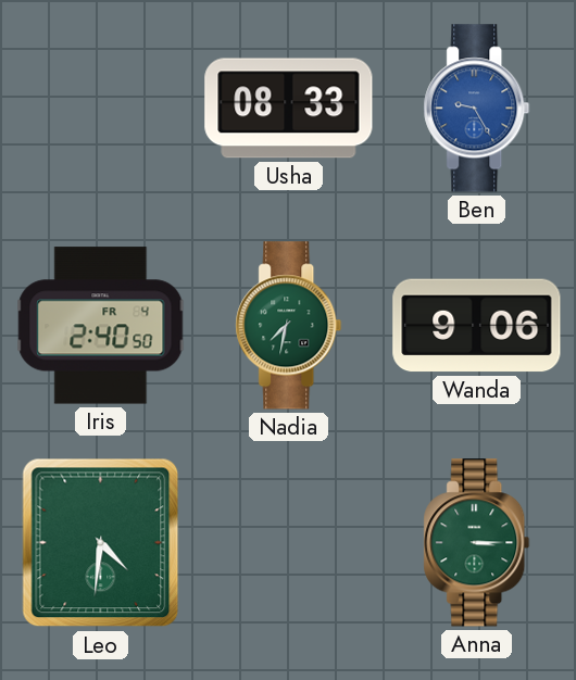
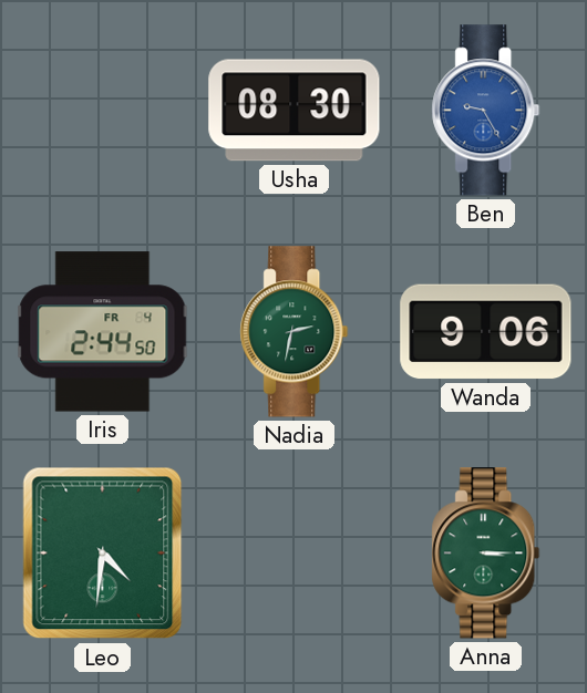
Usha: 08:33 -> 08:30
Iris: 2:40 -> 2:44
Nadia: 7:32 -> 2:32
